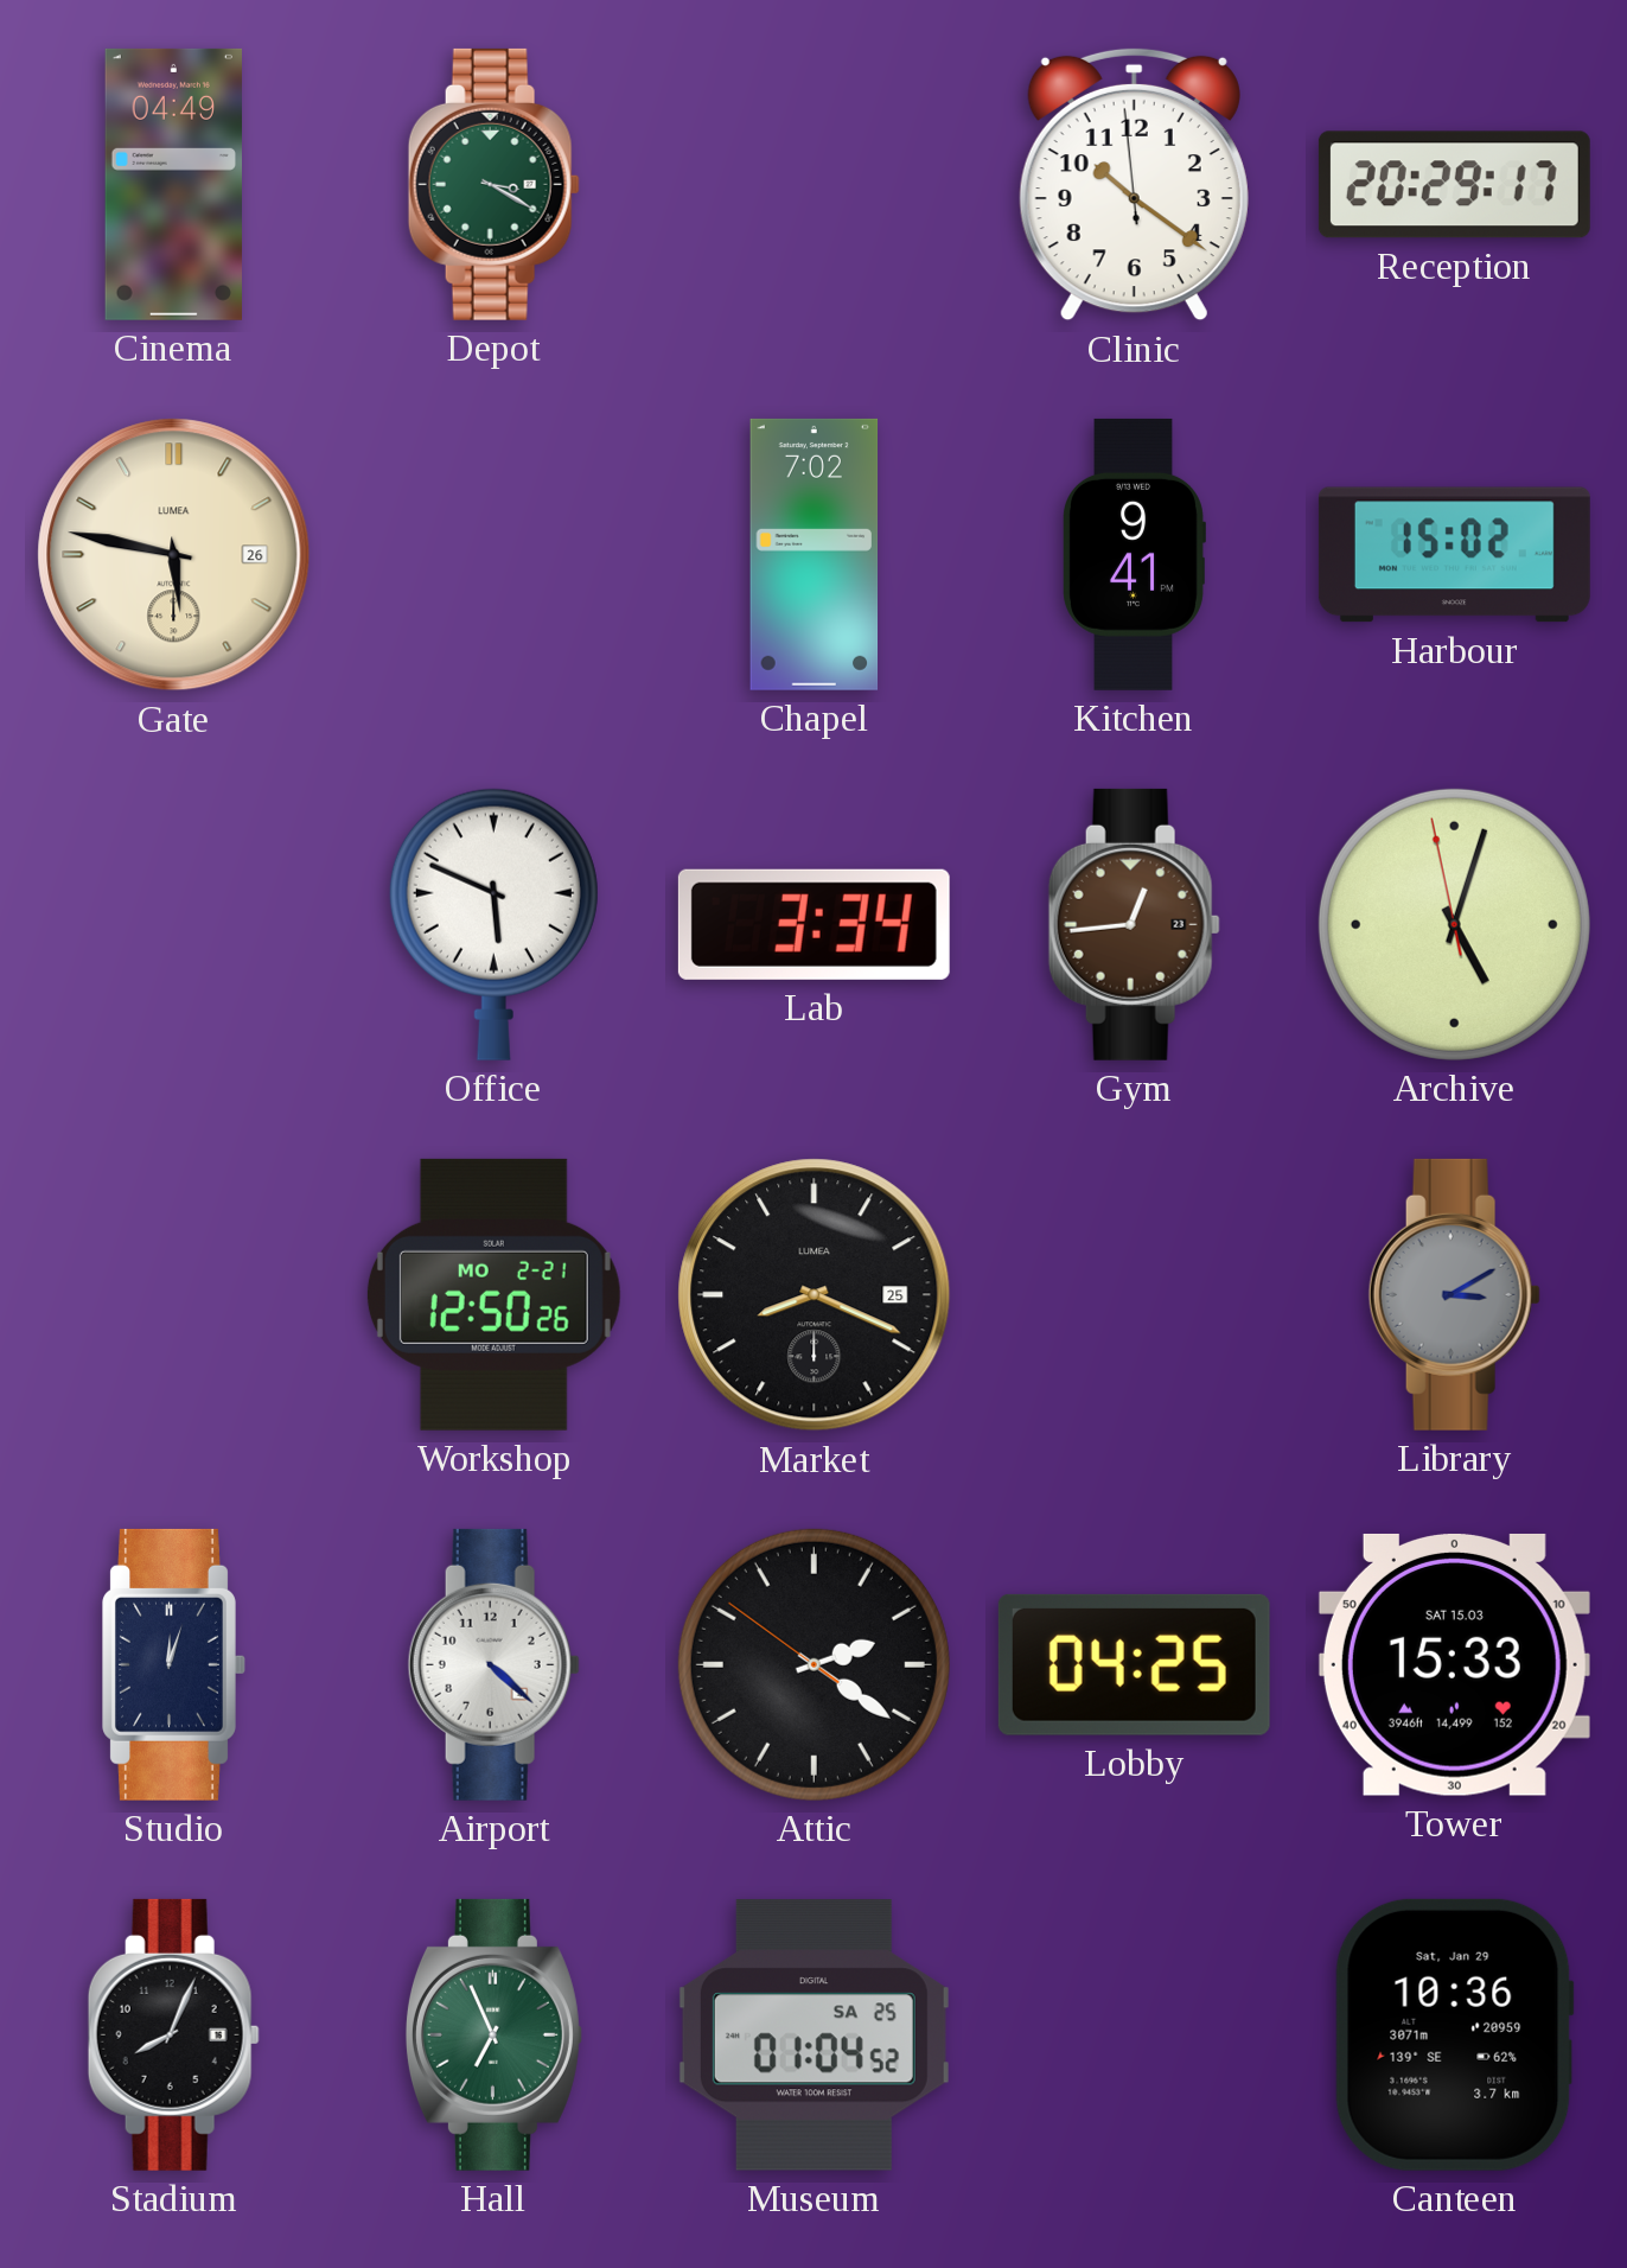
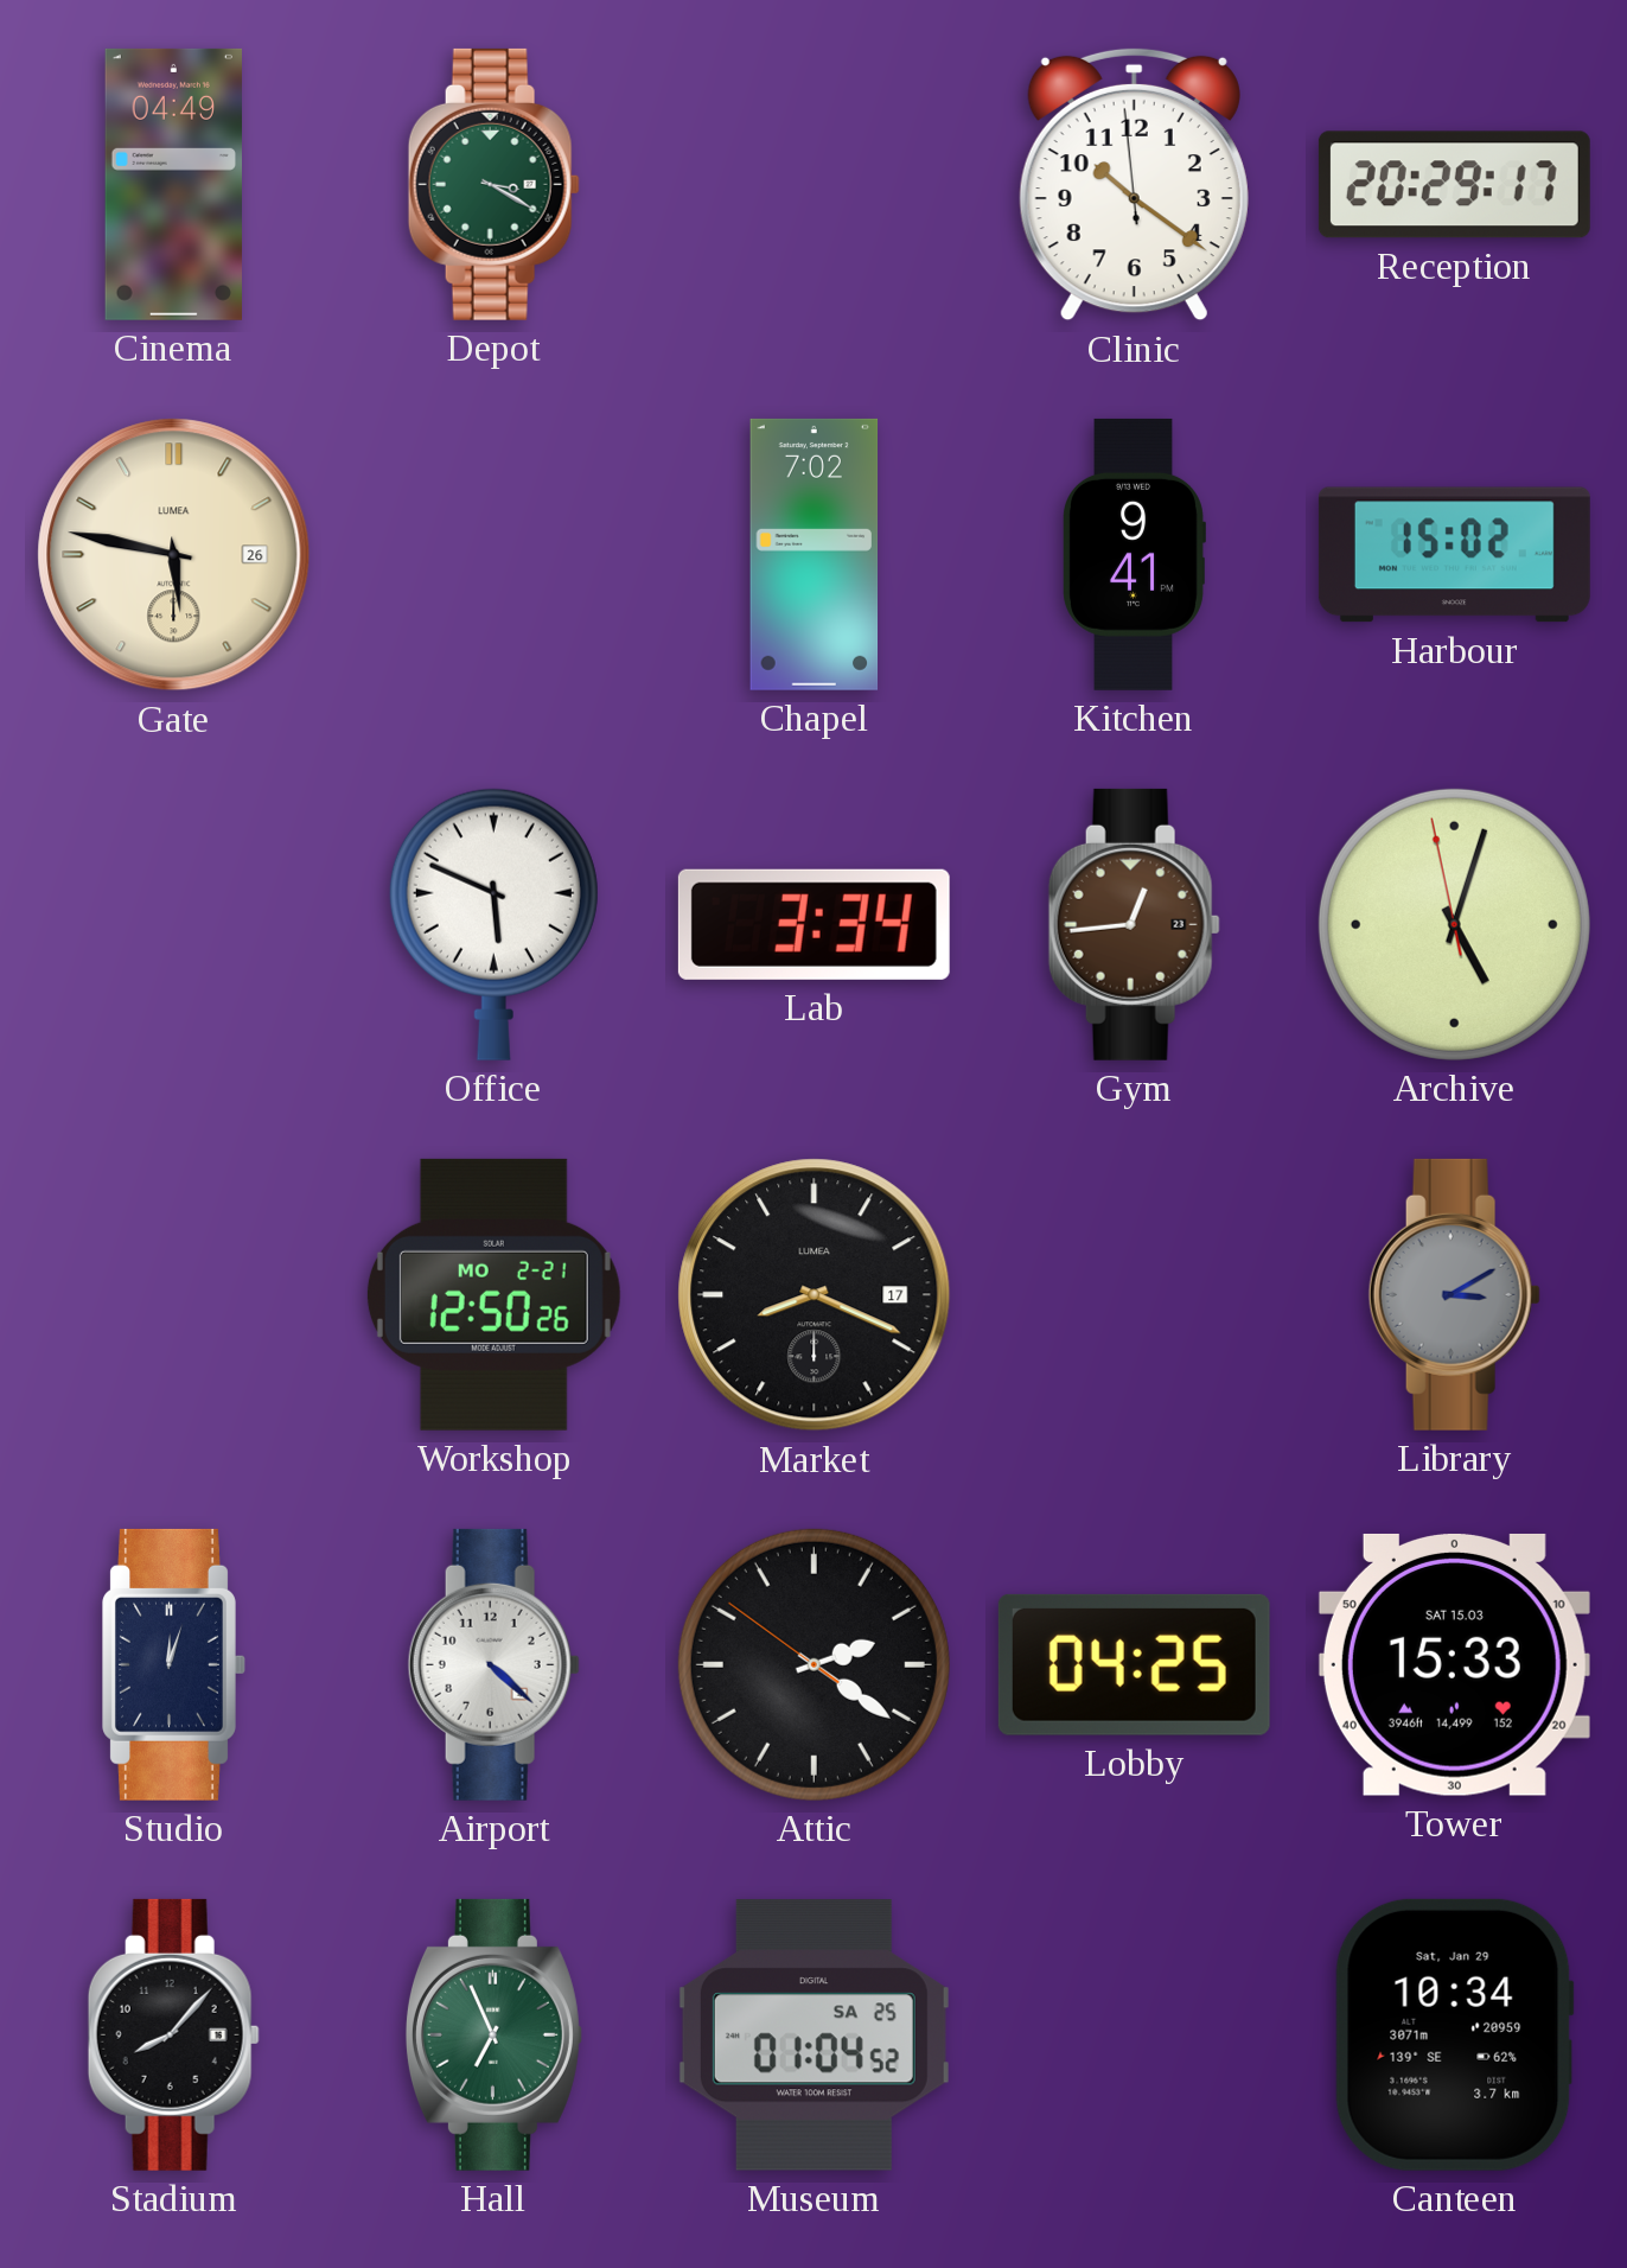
Market date: 25 -> 17
Stadium: 8:04 -> 8:07
Canteen: 10:36 -> 10:34
